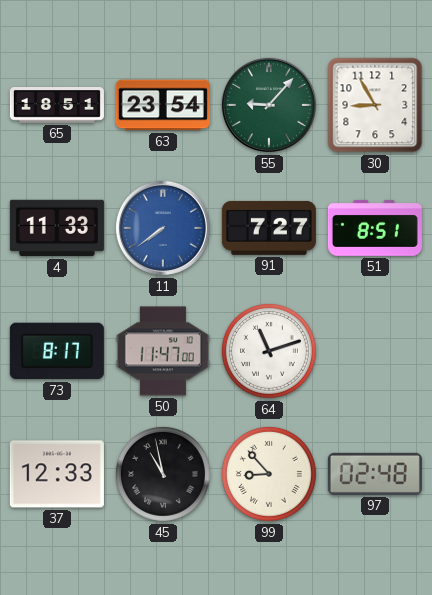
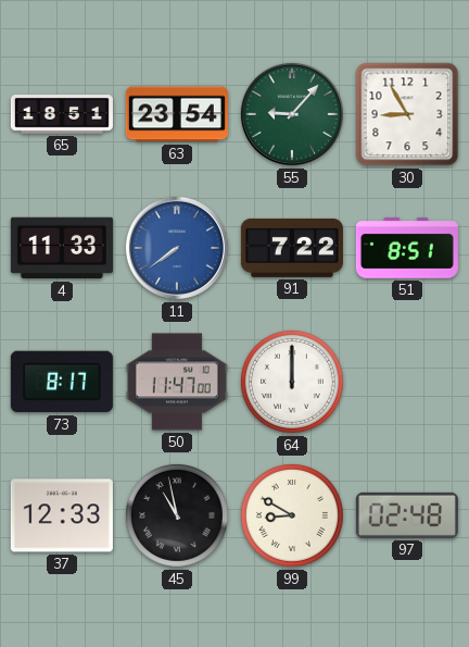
91: 7:27 -> 7:22
64: 11:12 -> 12:00
99: 8:53 -> 8:50
